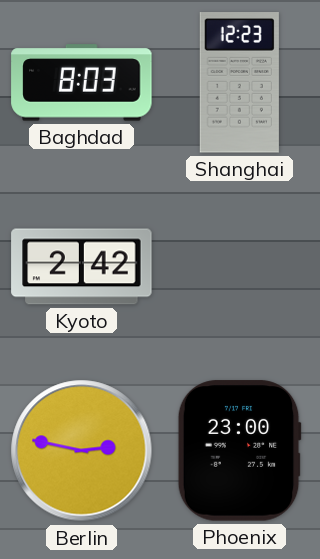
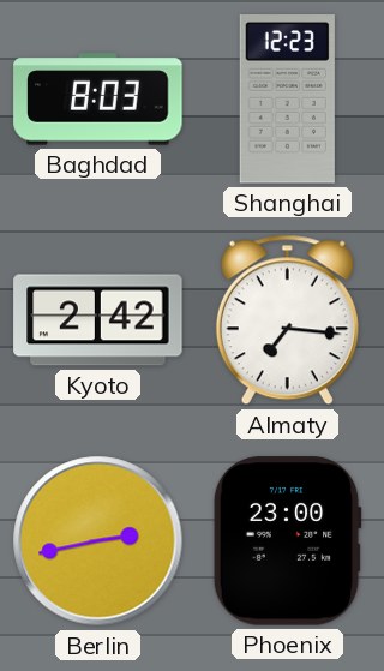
Almaty: none -> 7:16
Berlin: 2:47 -> 2:43
